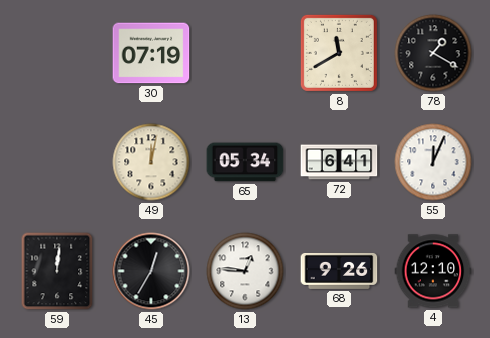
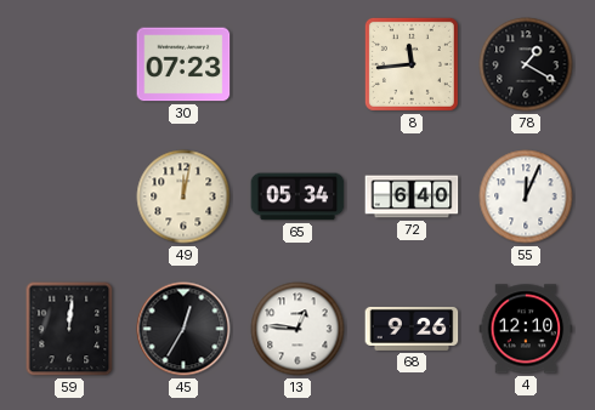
30: 07:19 -> 07:23
8: 11:40 -> 11:44
72: 6:41 -> 6:40
